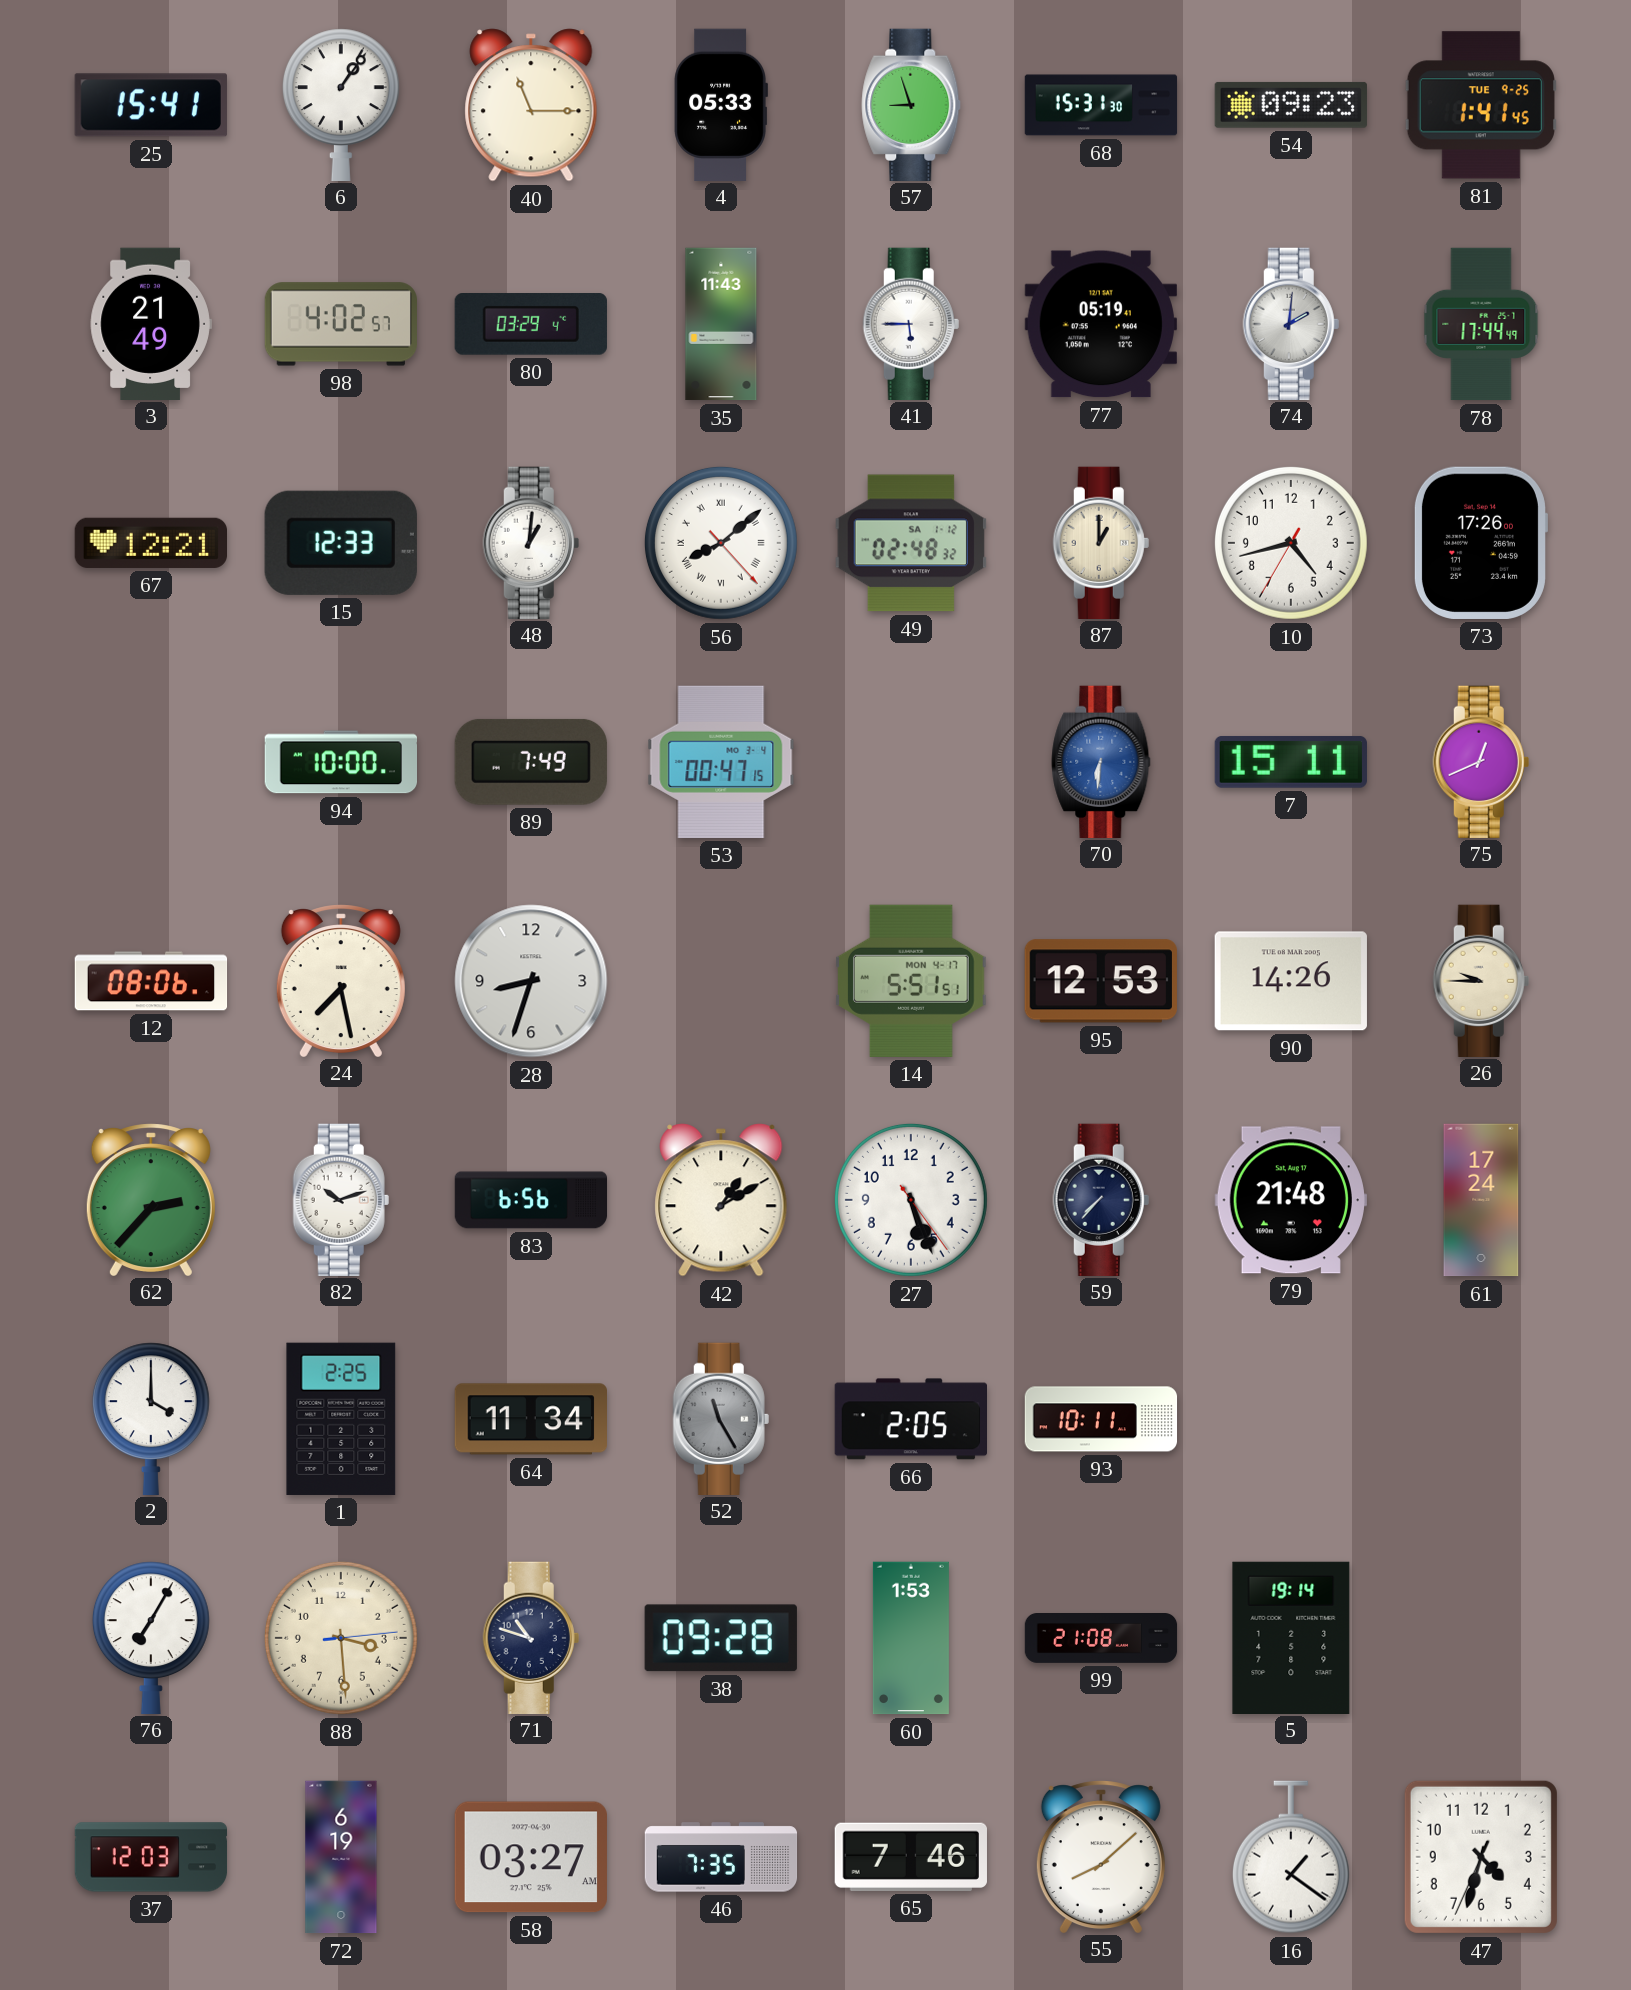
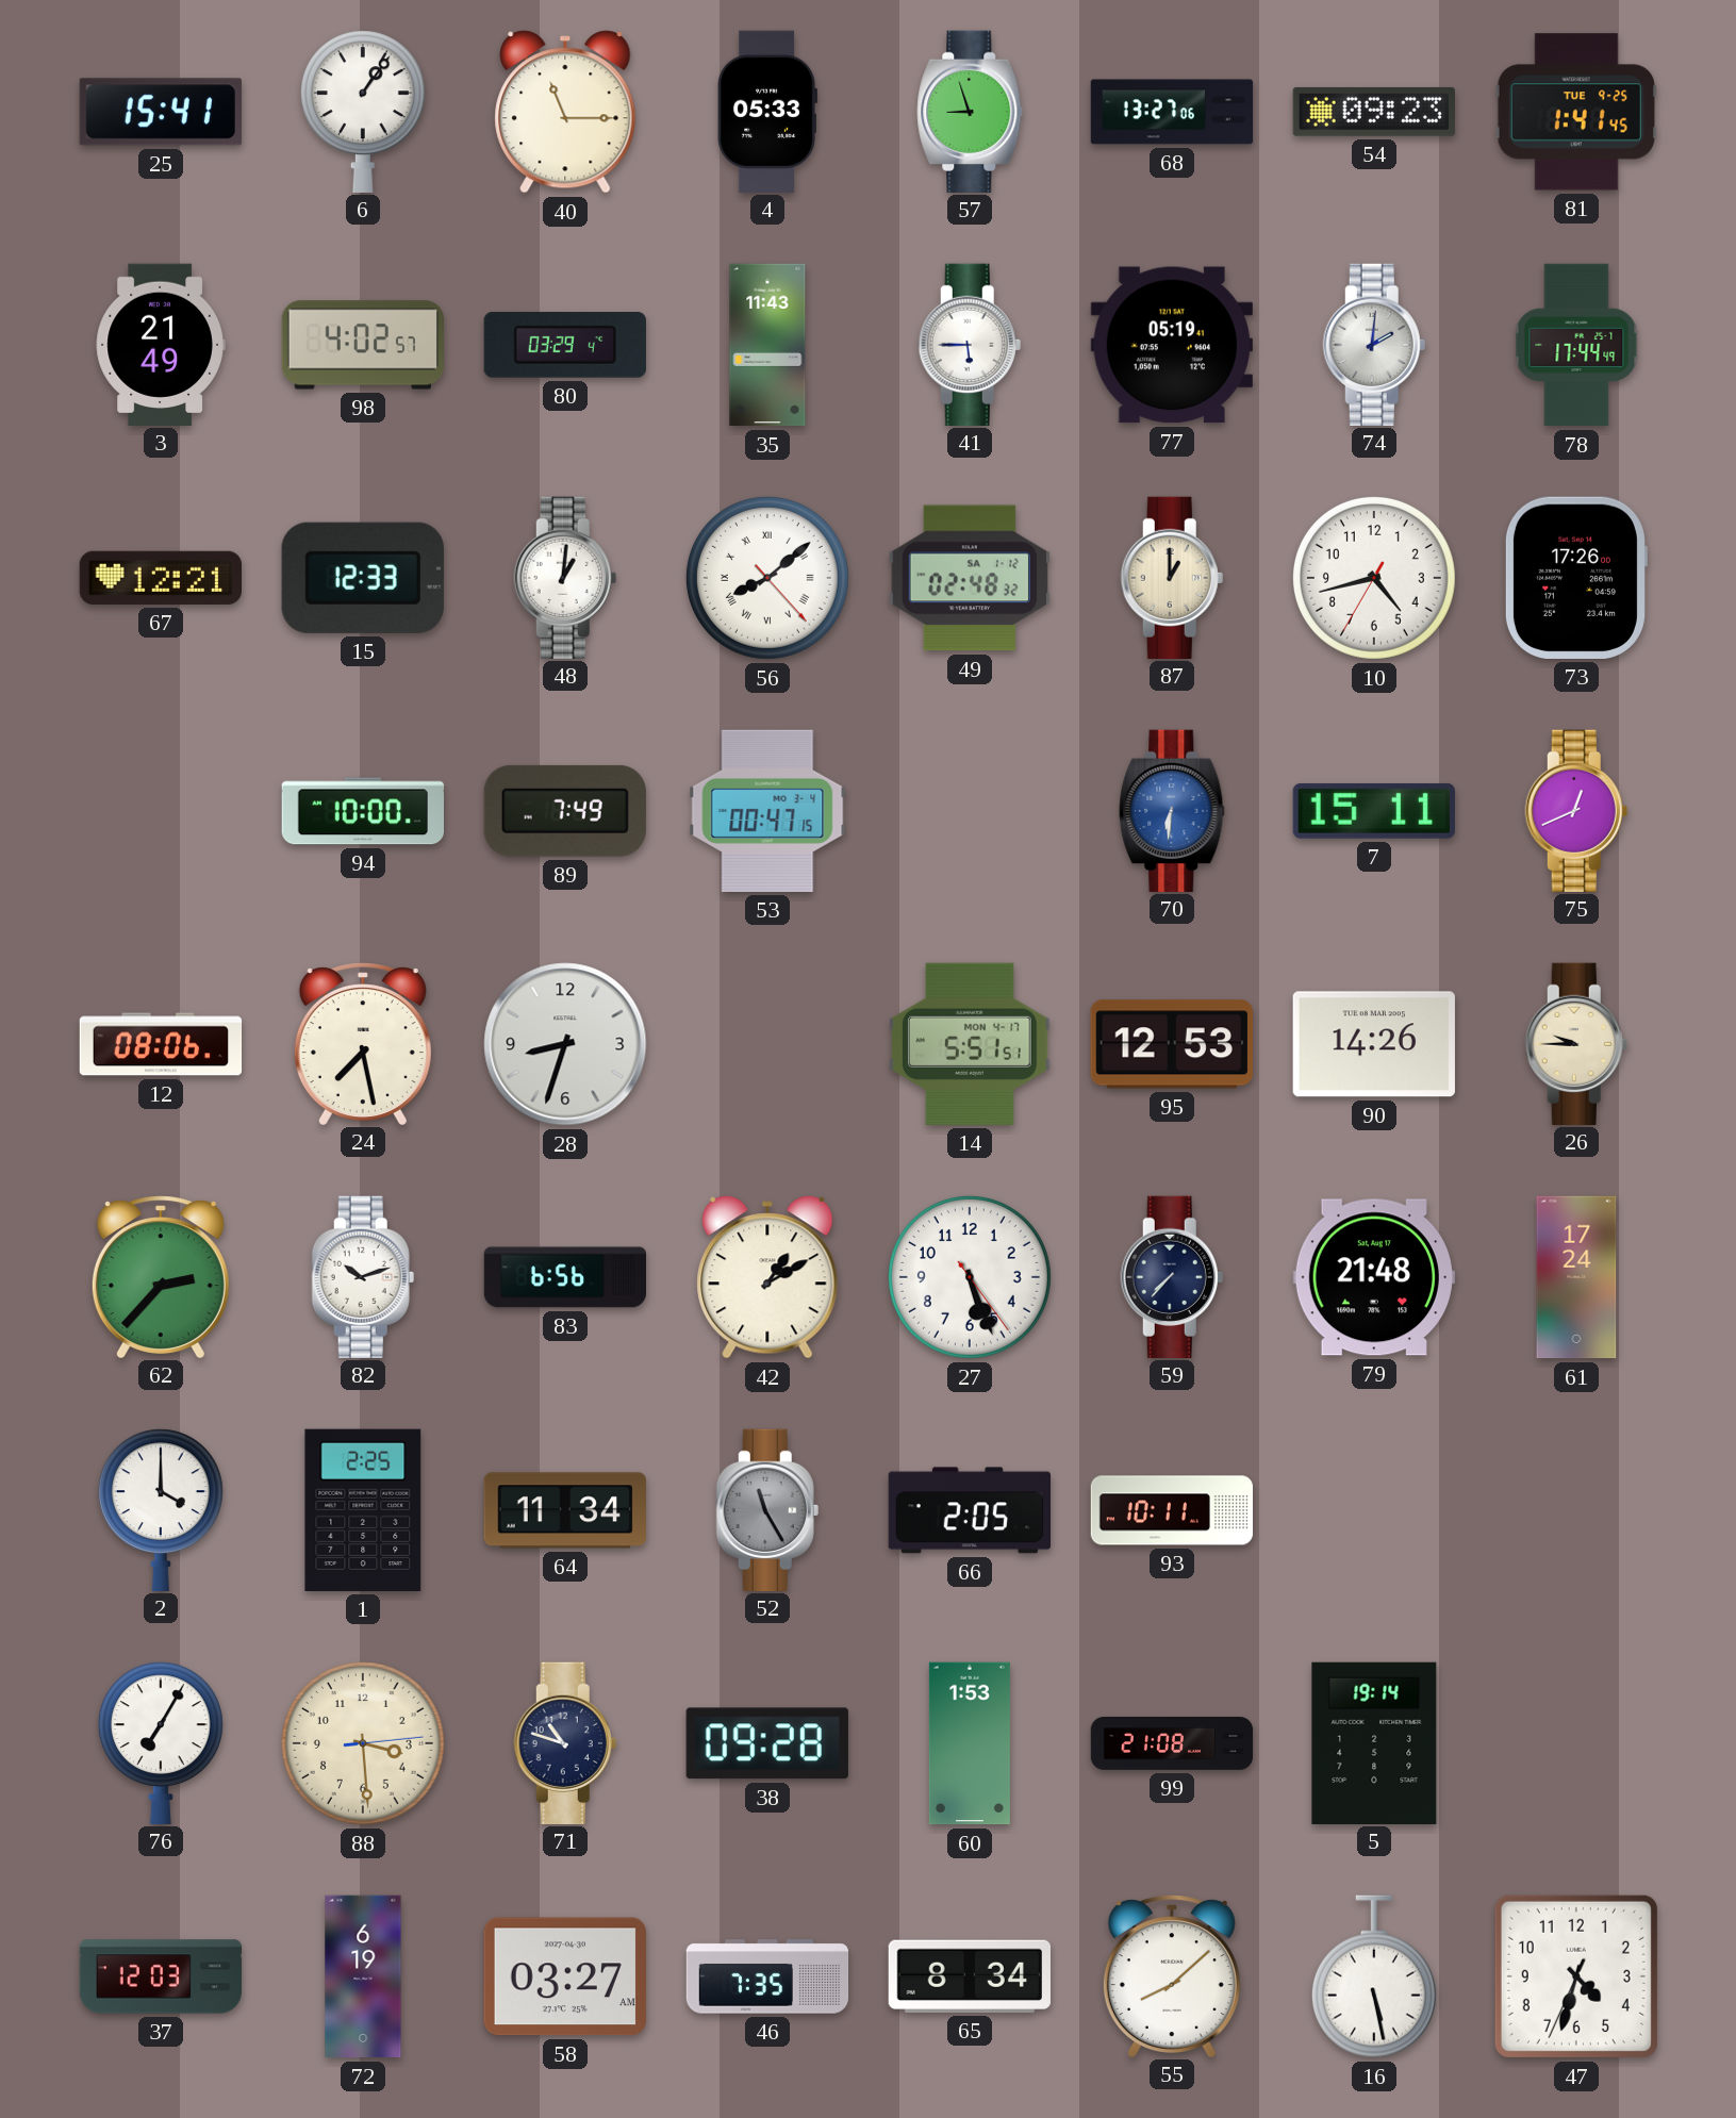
68: 15:31 -> 13:27
65: 7:46 -> 8:34
16: 1:21 -> 5:28
